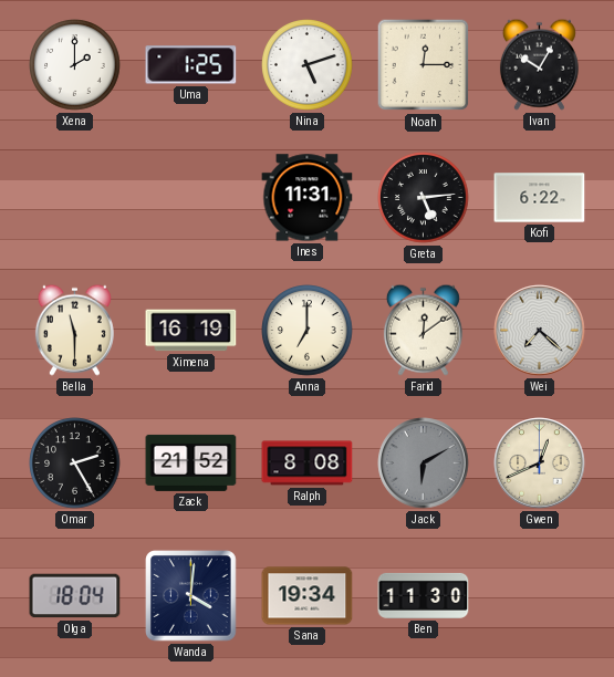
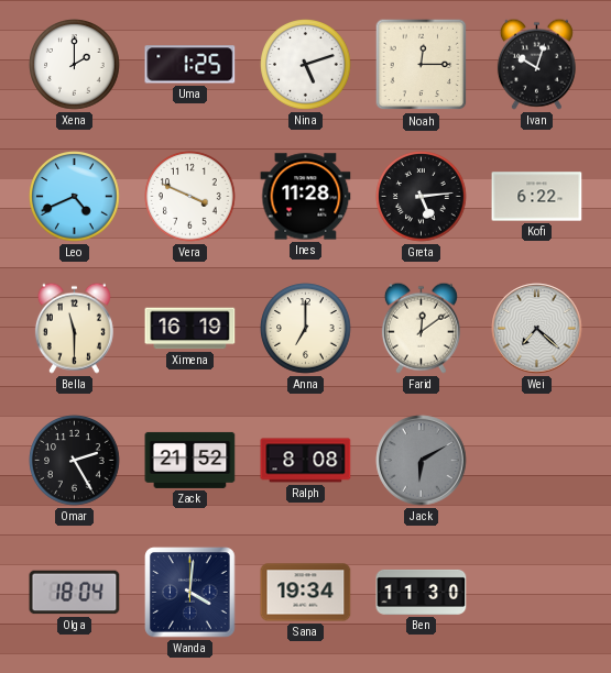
Ivan: 10:05 -> 10:03
Leo: none -> 4:41
Vera: none -> 3:49
Ines: 11:31 -> 11:28
Gwen: 12:41 -> none
